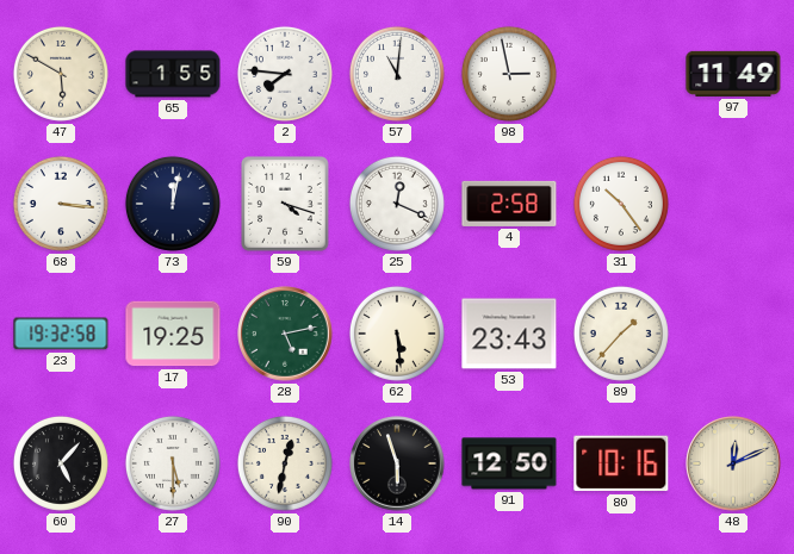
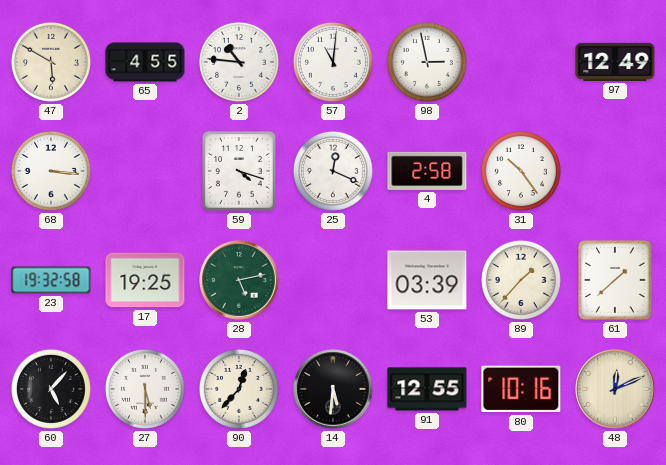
65: 1:55 -> 4:55
2: 7:46 -> 10:46
97: 11:49 -> 12:49
73: 12:02 -> none
62: 5:29 -> none
53: 23:43 -> 03:39
61: none -> 1:38
90: 12:32 -> 12:37
14: 5:57 -> 5:31
91: 12:50 -> 12:55
